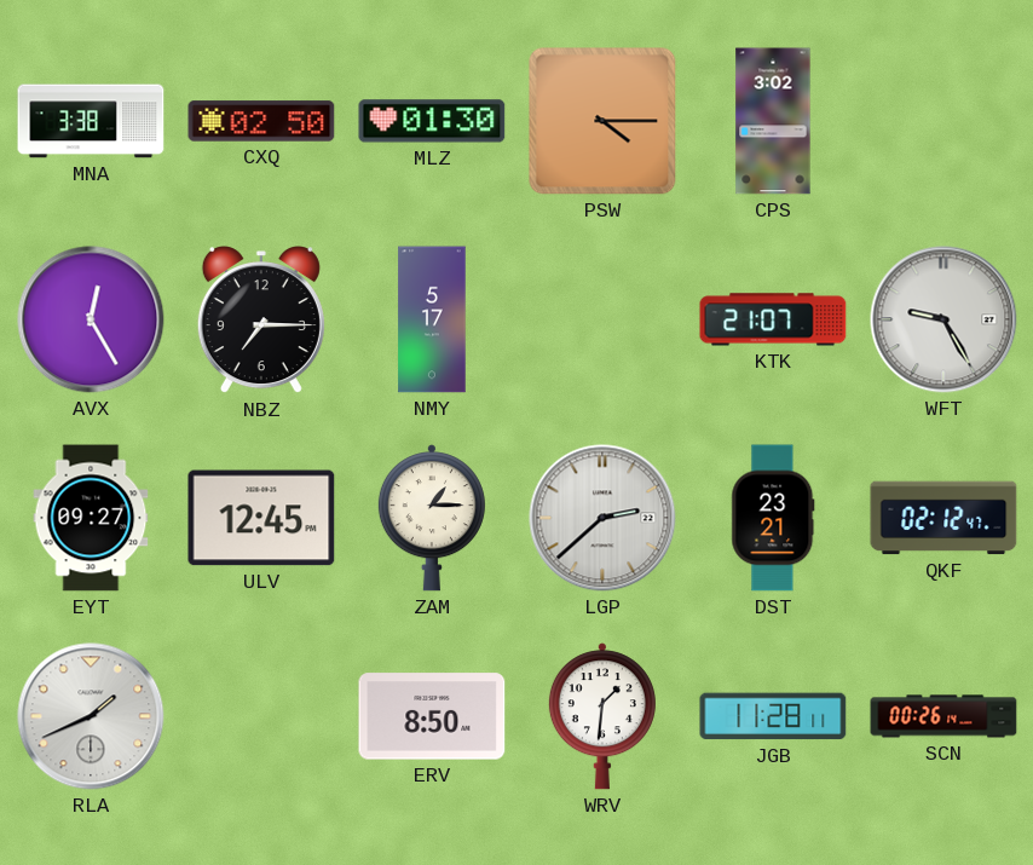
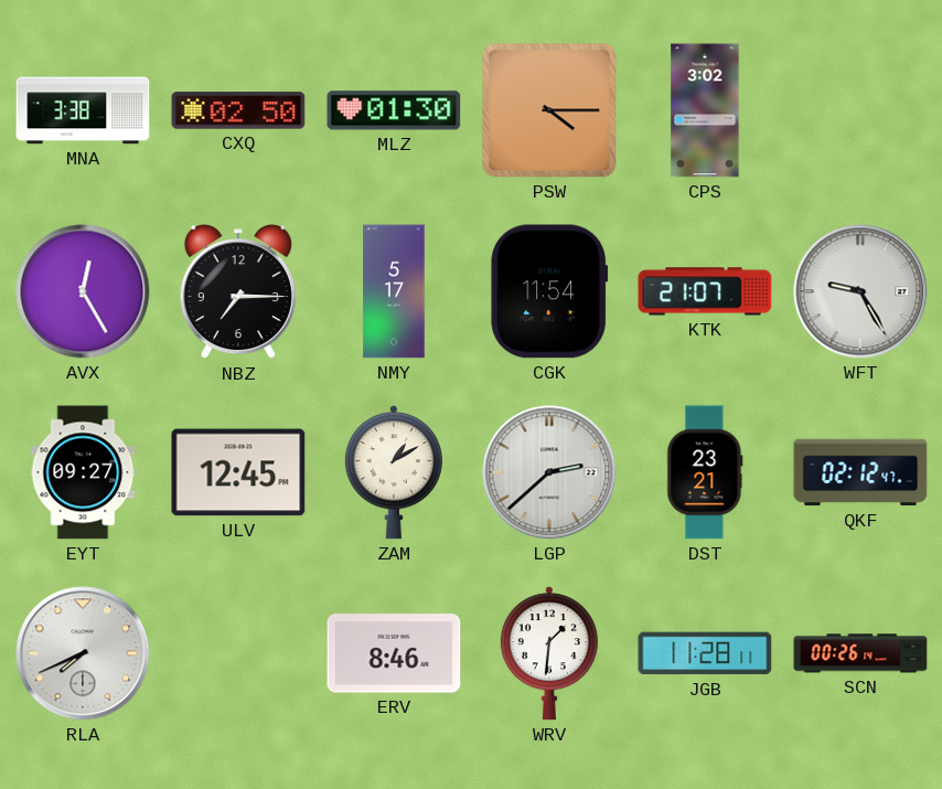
CGK: none -> 11:54
ZAM: 1:15 -> 1:10
RLA: 1:41 -> 7:41
ERV: 8:50 -> 8:46
